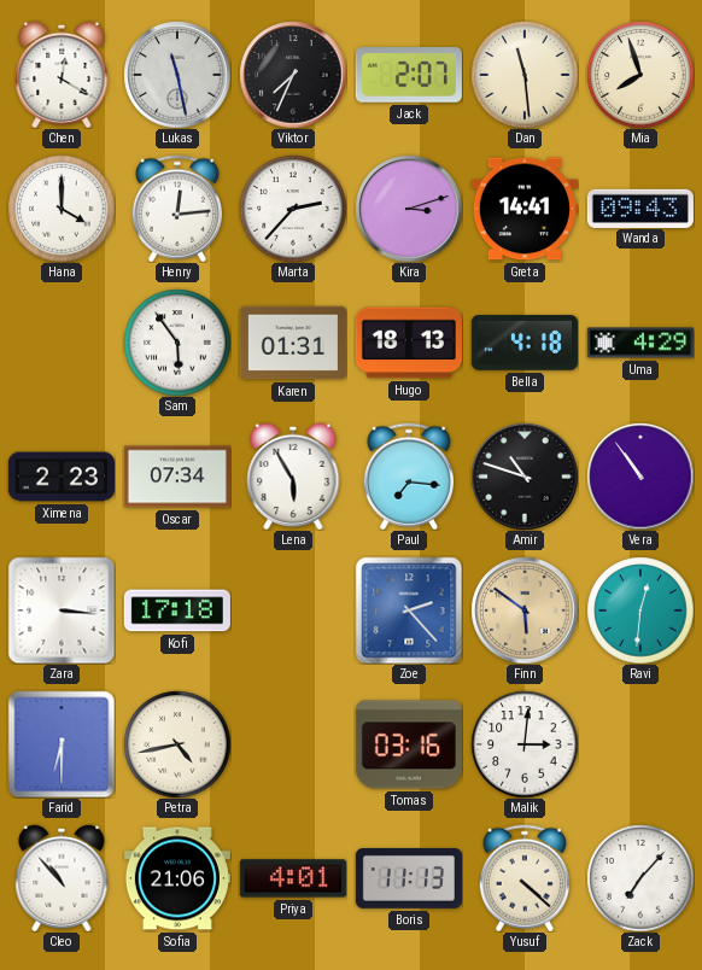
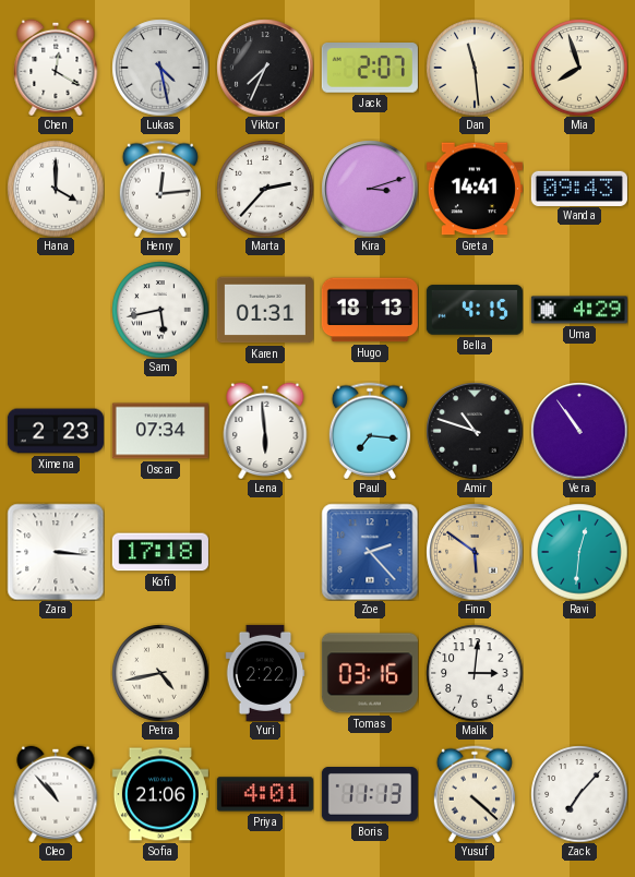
Lukas: 11:28 -> 4:28
Sam: 5:54 -> 5:43
Bella: 4:18 -> 4:15
Lena: 5:55 -> 5:59
Farid: 6:30 -> none
Yuri: none -> 2:22
